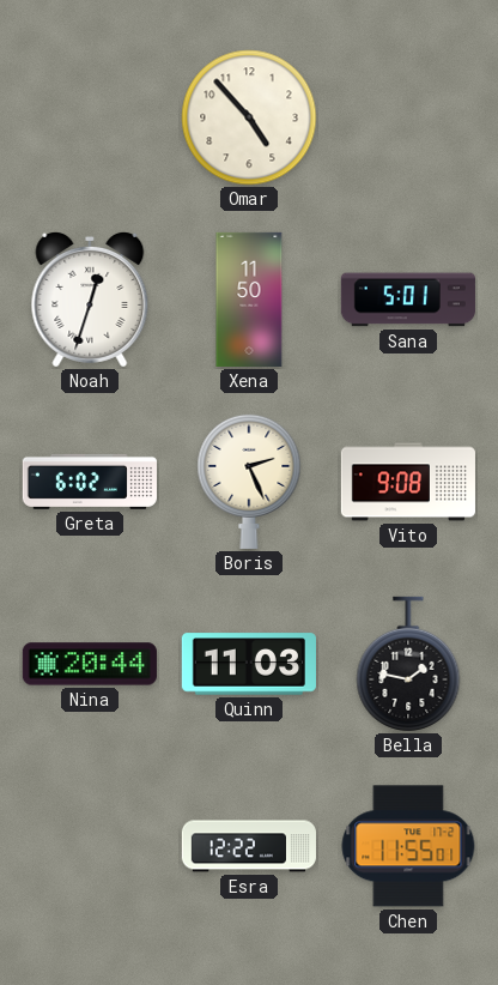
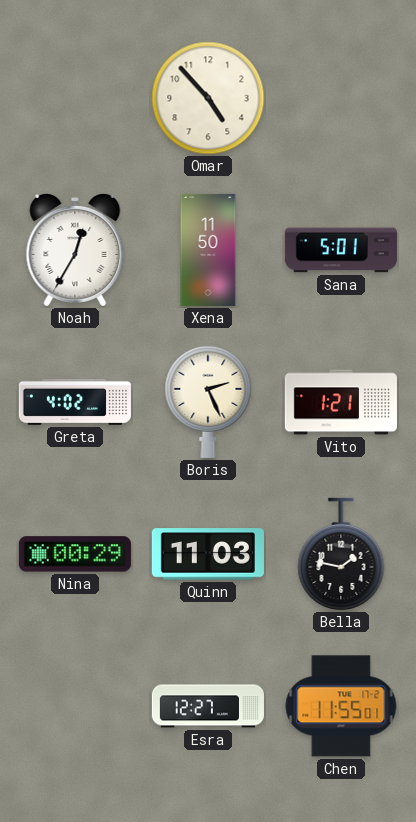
Noah: 12:33 -> 12:35
Greta: 6:02 -> 4:02
Vito: 9:08 -> 1:21
Nina: 20:44 -> 00:29
Esra: 12:22 -> 12:27
